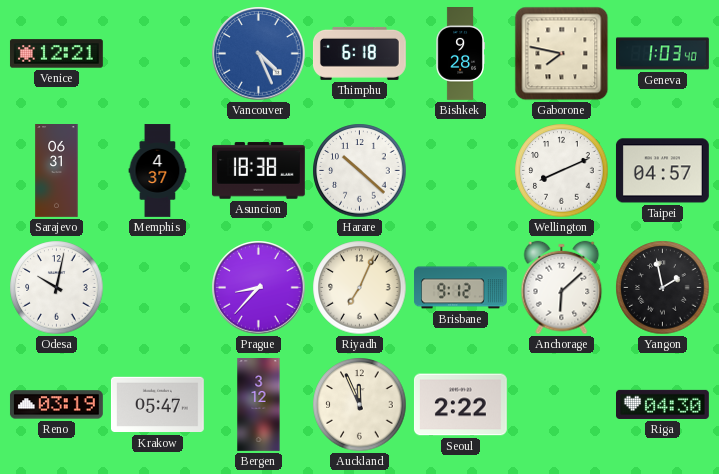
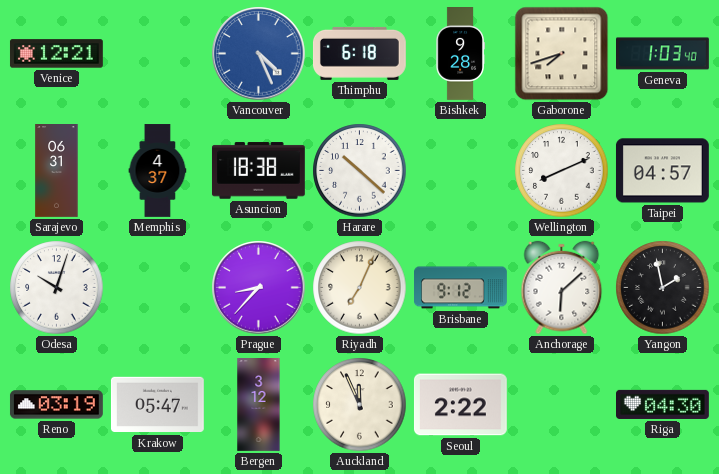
Gaborone: 7:47 -> 7:42
Odesa: 10:02 -> 10:03
